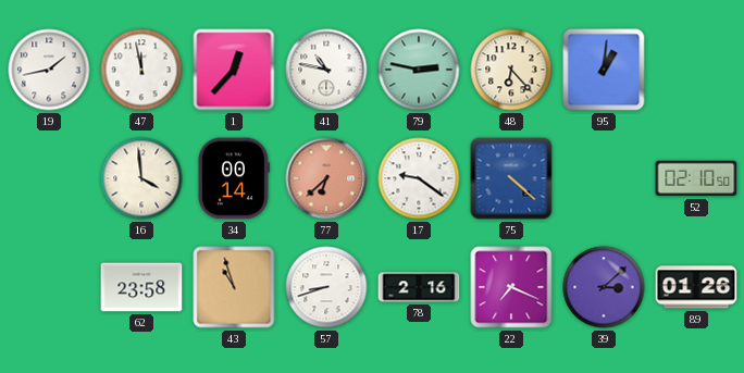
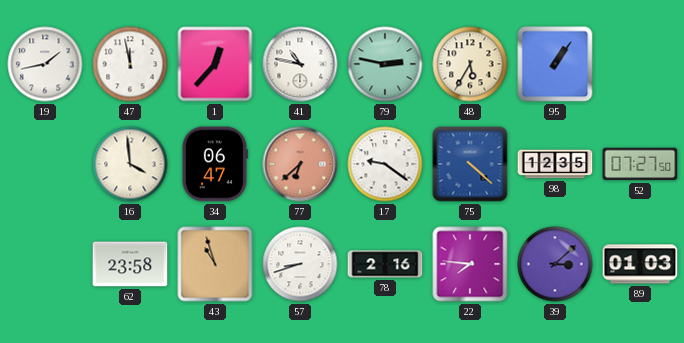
48: 6:23 -> 5:35
95: 1:01 -> 1:06
34: 00:14 -> 06:47
98: none -> 12:35
52: 02:10 -> 07:27
22: 7:19 -> 7:46
89: 01:26 -> 01:03
